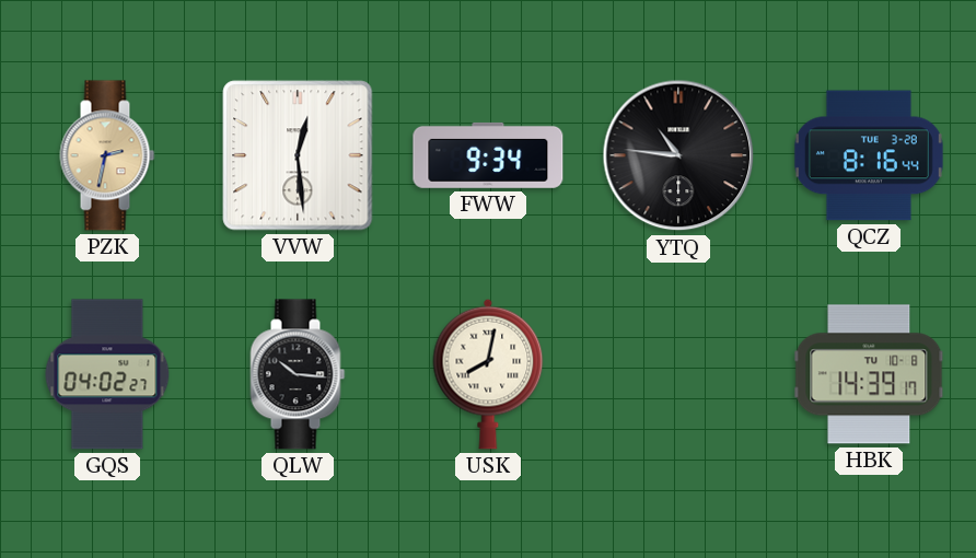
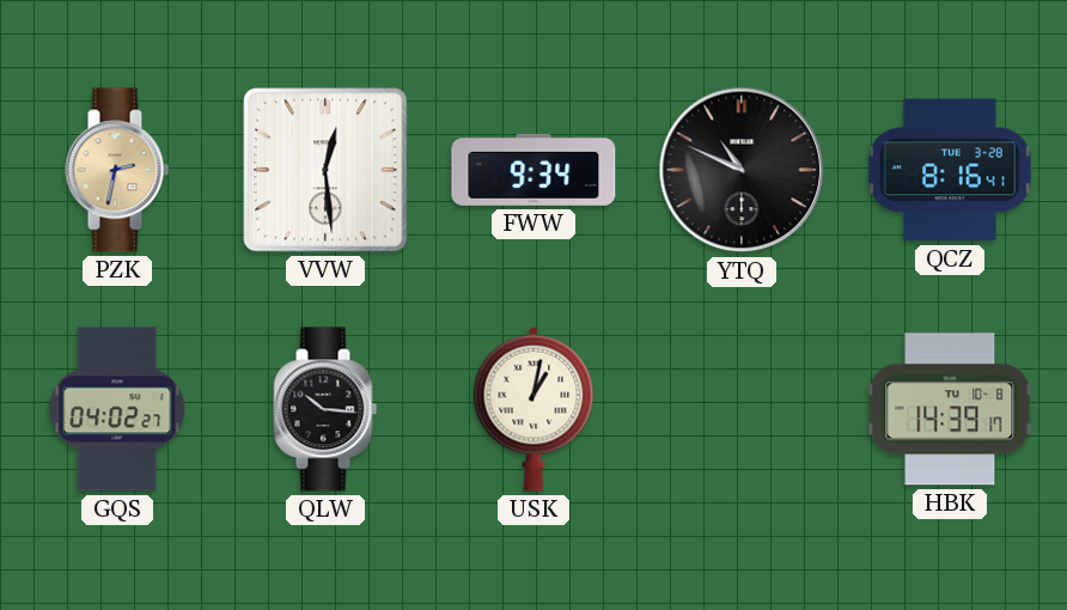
YTQ: 10:46 -> 10:49
QCZ: 8:16:44 -> 8:16:41
USK: 8:02 -> 1:02
